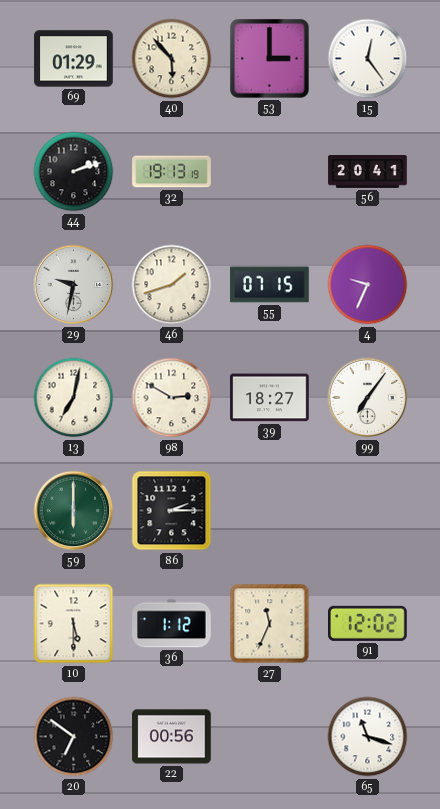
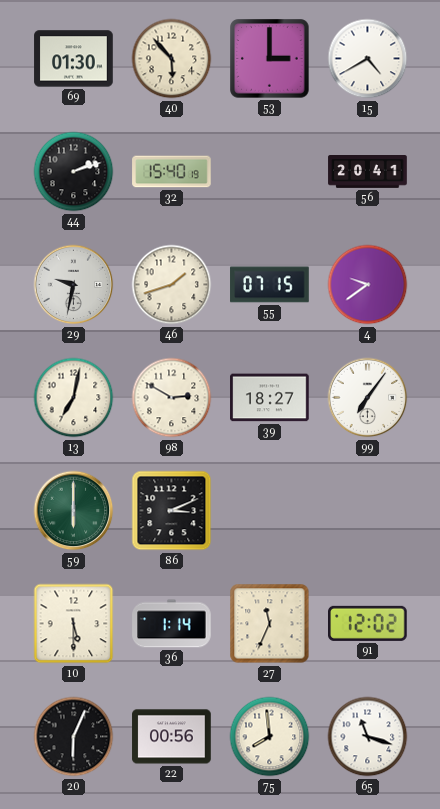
69: 01:29 -> 01:30
15: 12:24 -> 4:40
32: 19:13 -> 15:40
4: 9:34 -> 9:39
86: 2:15 -> 3:11
36: 1:12 -> 1:14
20: 6:51 -> 6:04
75: none -> 7:59
